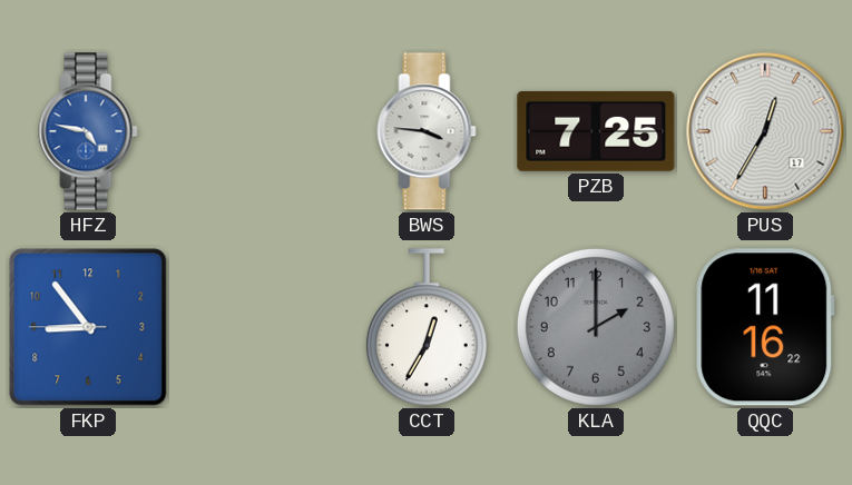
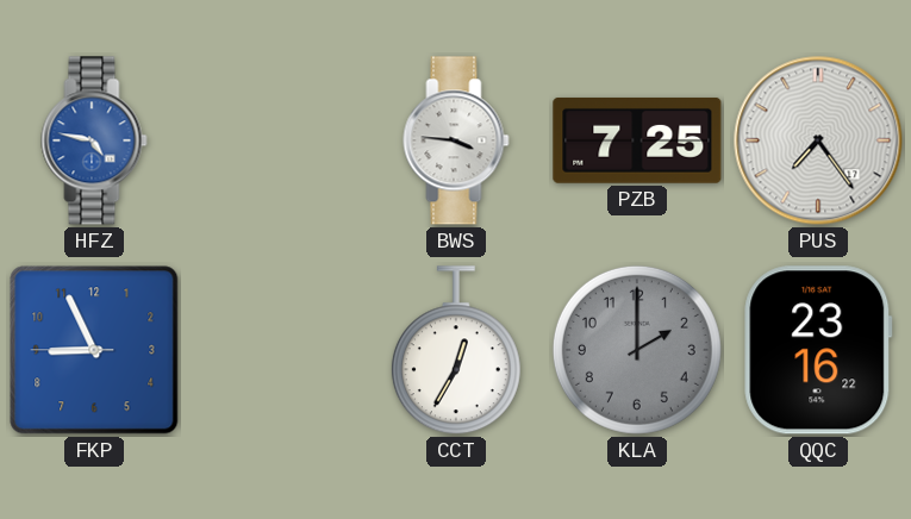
PUS: 12:35 -> 7:24
FKP: 8:53 -> 8:55
QQC: 11:16 -> 23:16
